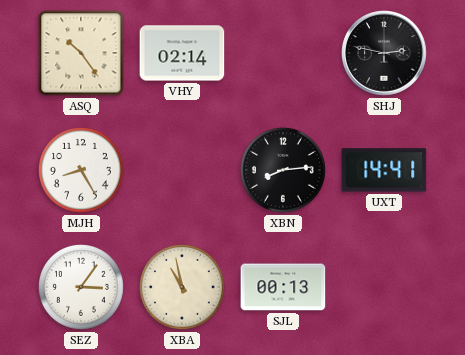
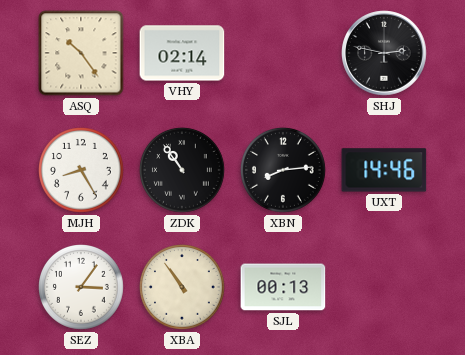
ZDK: none -> 10:54
UXT: 14:41 -> 14:46
XBA: 10:58 -> 10:54
